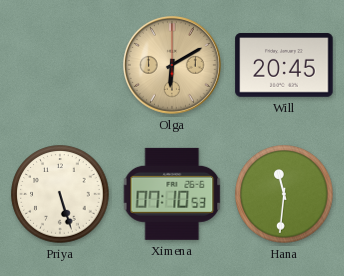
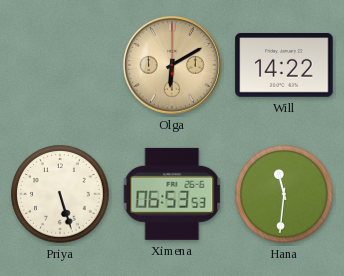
Will: 20:45 -> 14:22
Ximena: 07:10 -> 06:53
